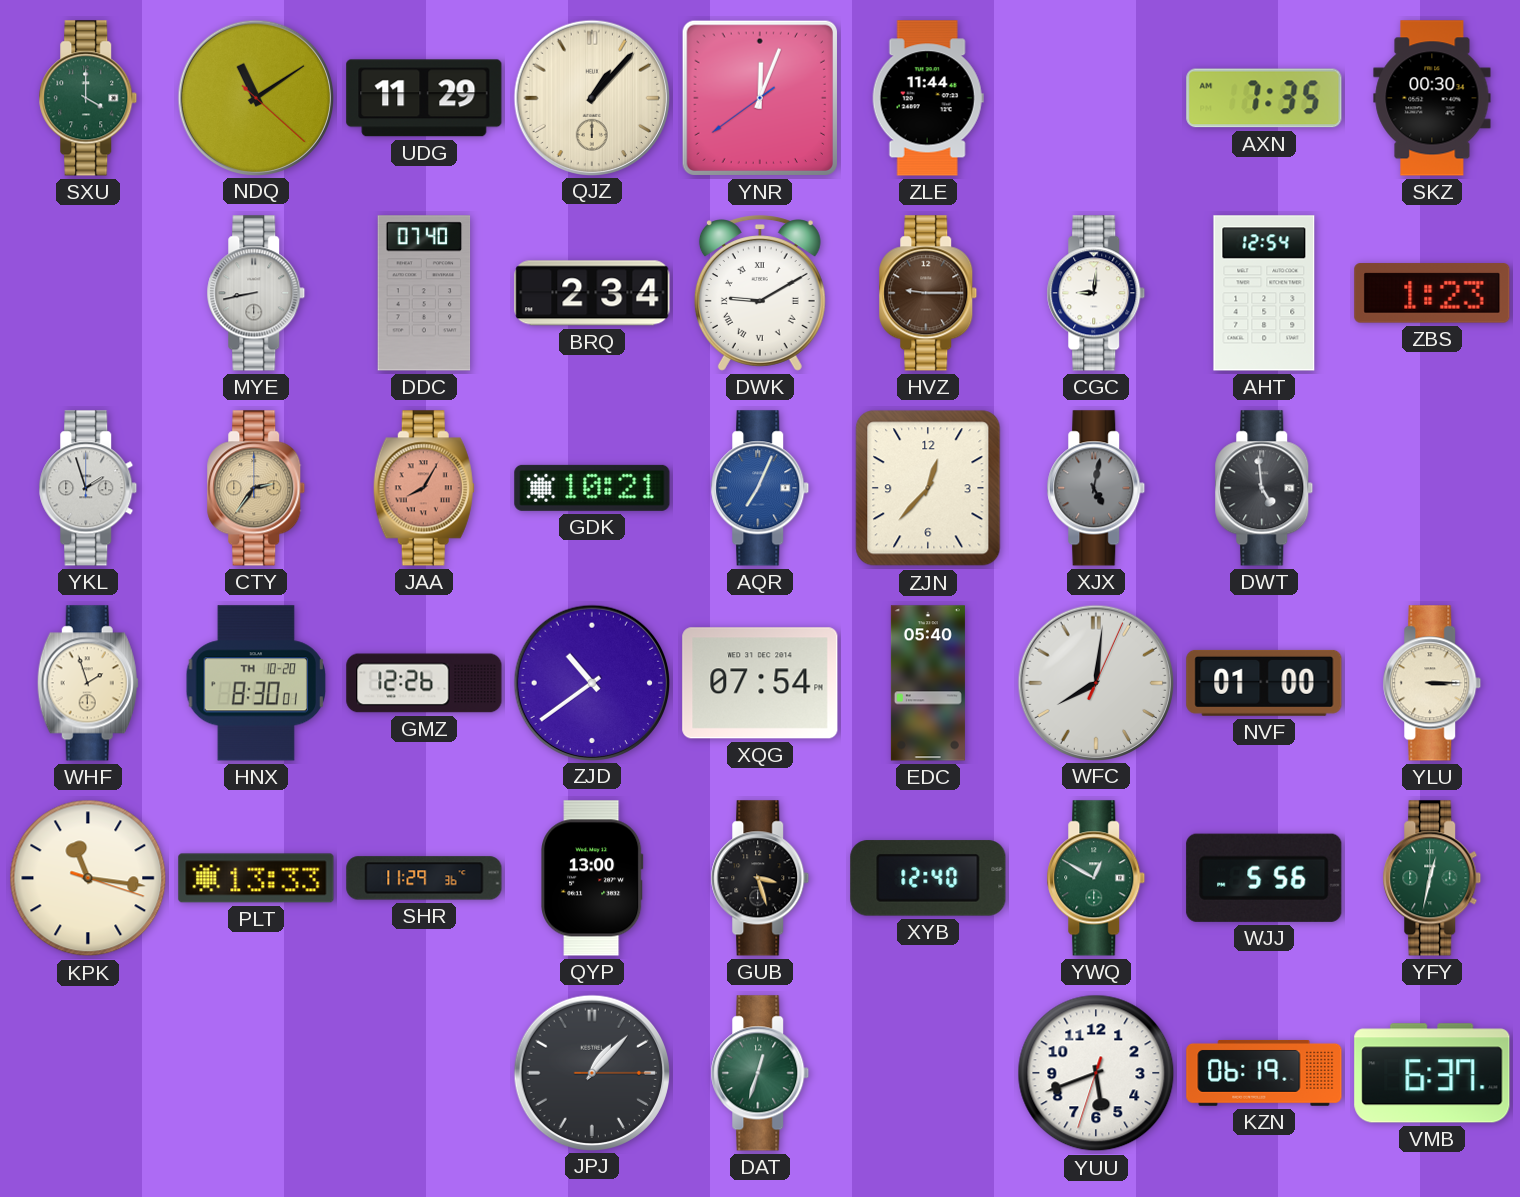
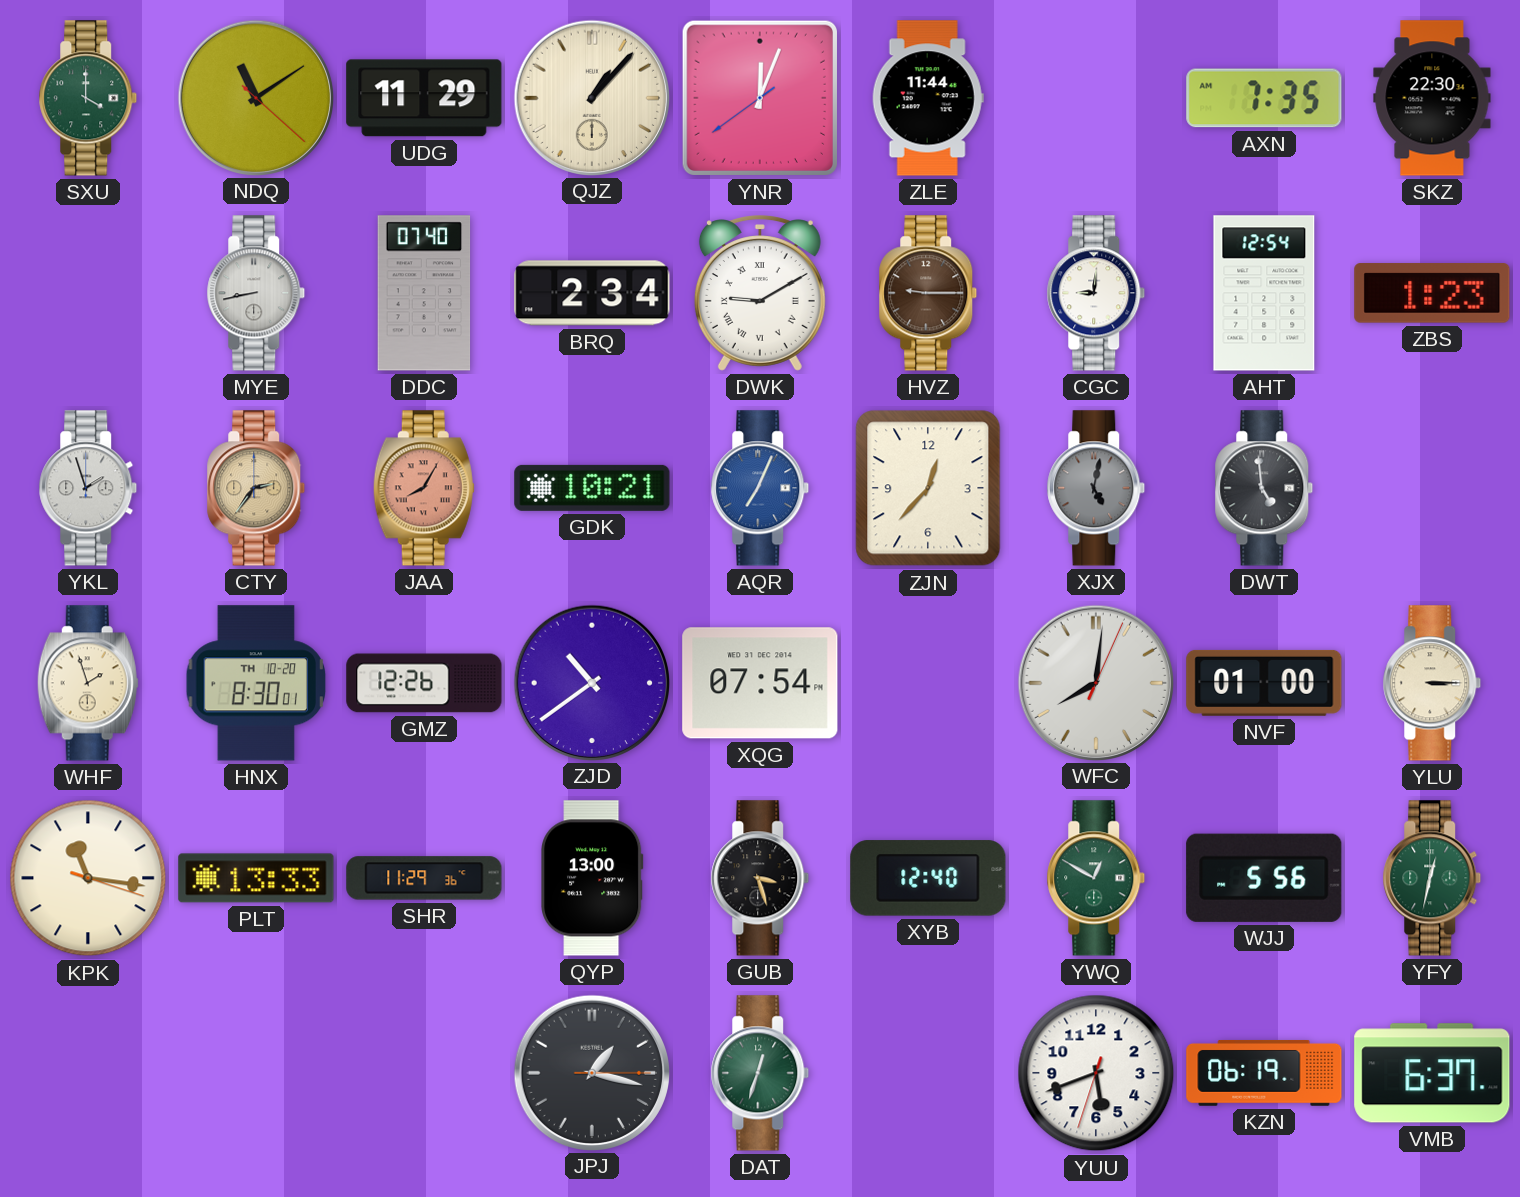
SKZ: 00:30 -> 22:30
EDC: 05:40 -> none
JPJ: 1:07 -> 1:17
